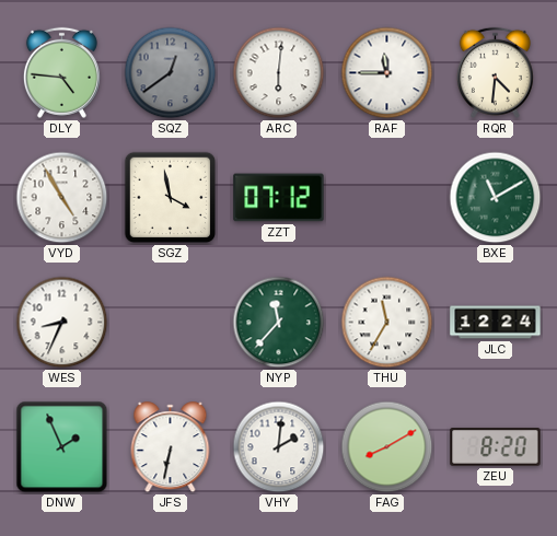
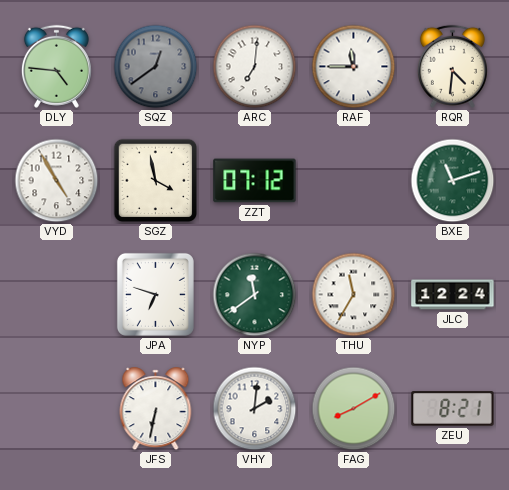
ARC: 6:01 -> 7:01
BXE: 11:10 -> 11:12
WES: 8:34 -> none
JPA: none -> 6:48
NYP: 11:37 -> 11:39
DNW: 1:56 -> none
ZEU: 8:20 -> 8:21
